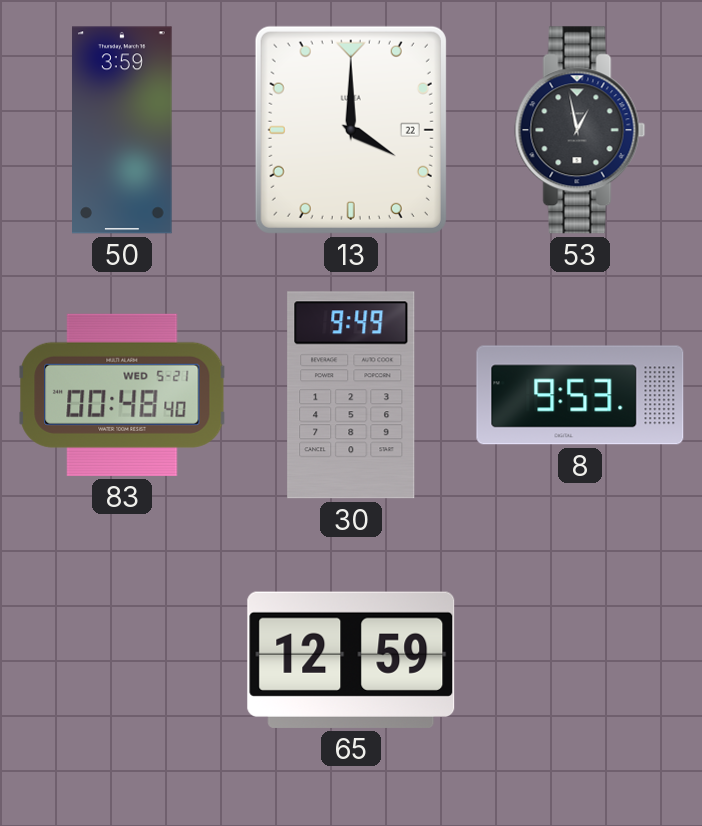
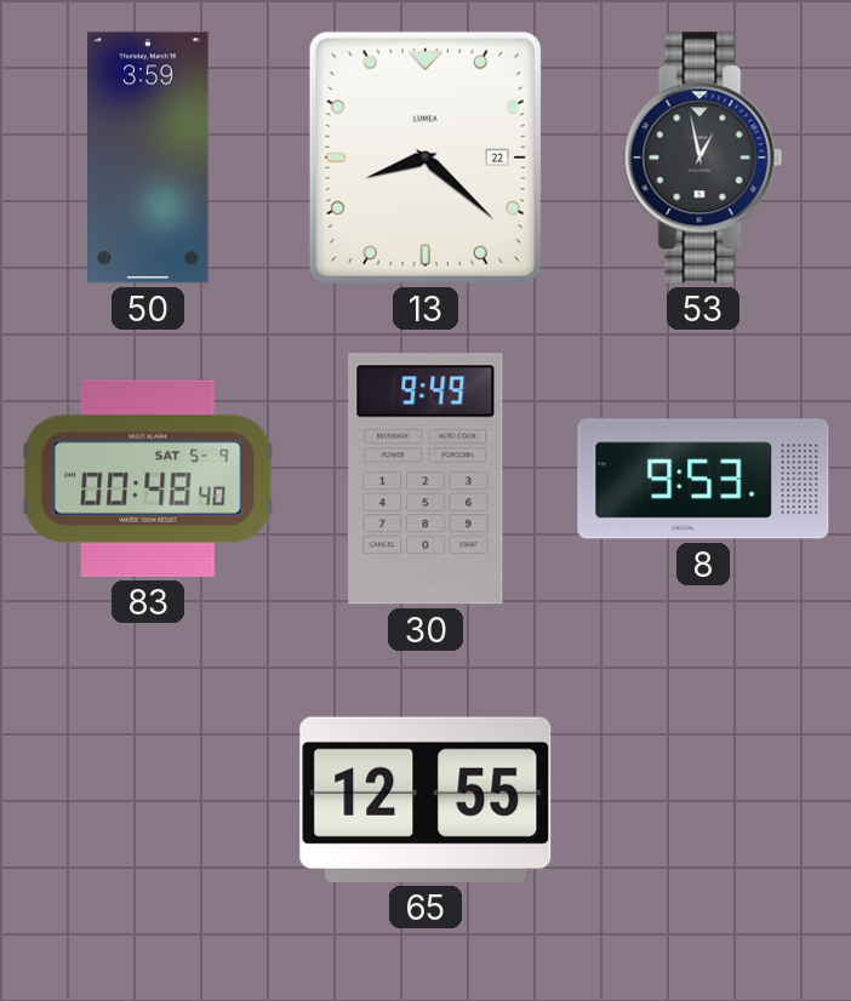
13: 4:00 -> 8:22
83 date: WED 5-21 -> SAT 5-9
65: 12:59 -> 12:55
